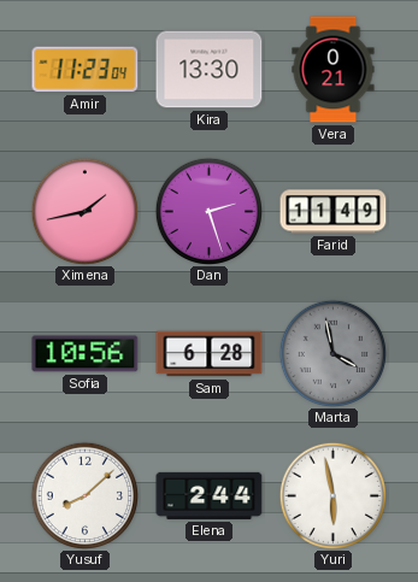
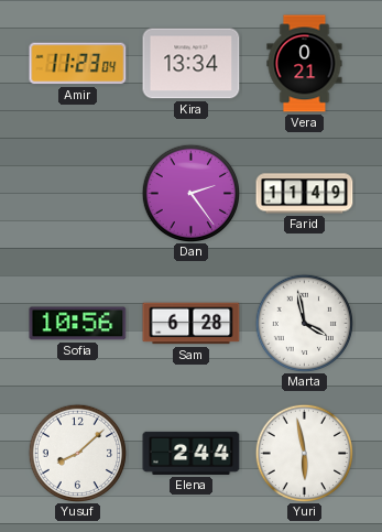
Kira: 13:30 -> 13:34
Ximena: 1:43 -> none
Dan: 2:27 -> 2:24
Marta dial: grey -> white
